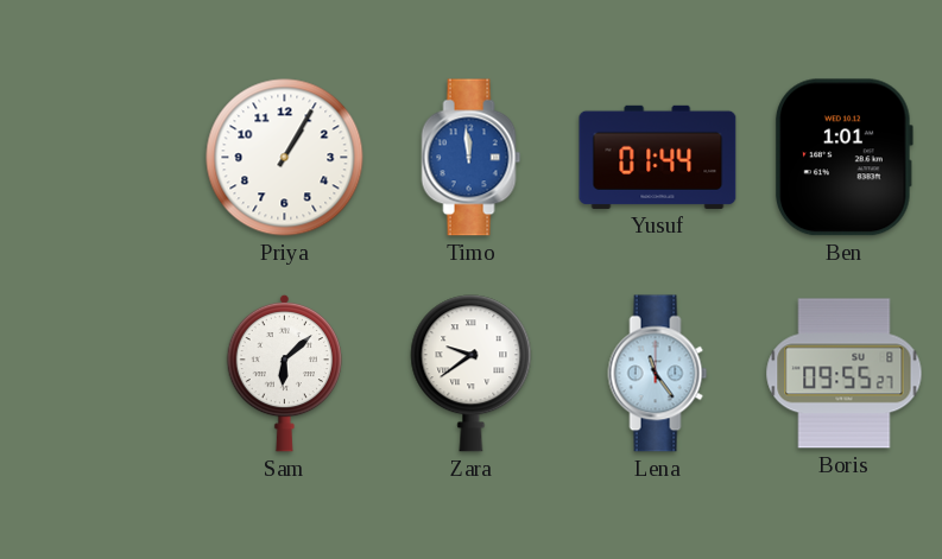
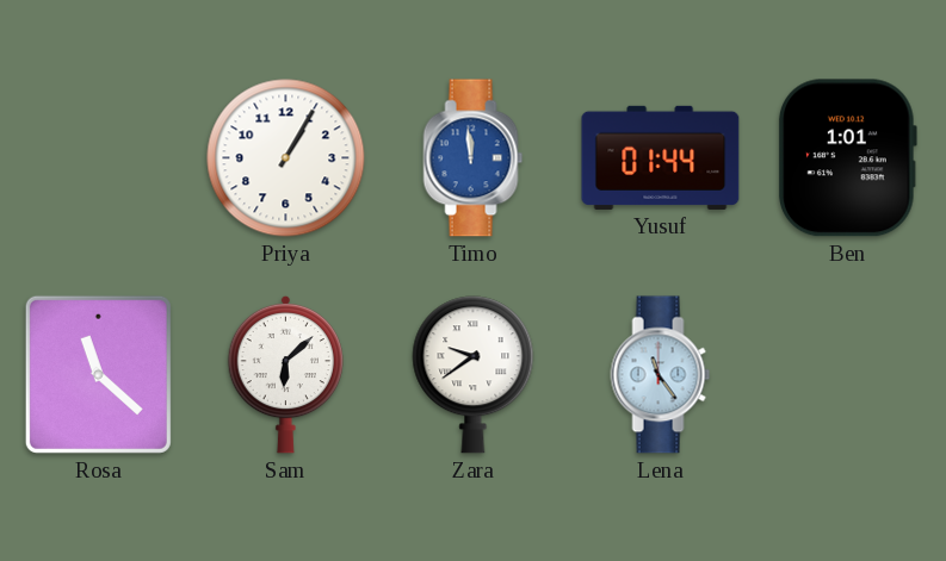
Rosa: none -> 11:22
Boris: 09:55 -> none
